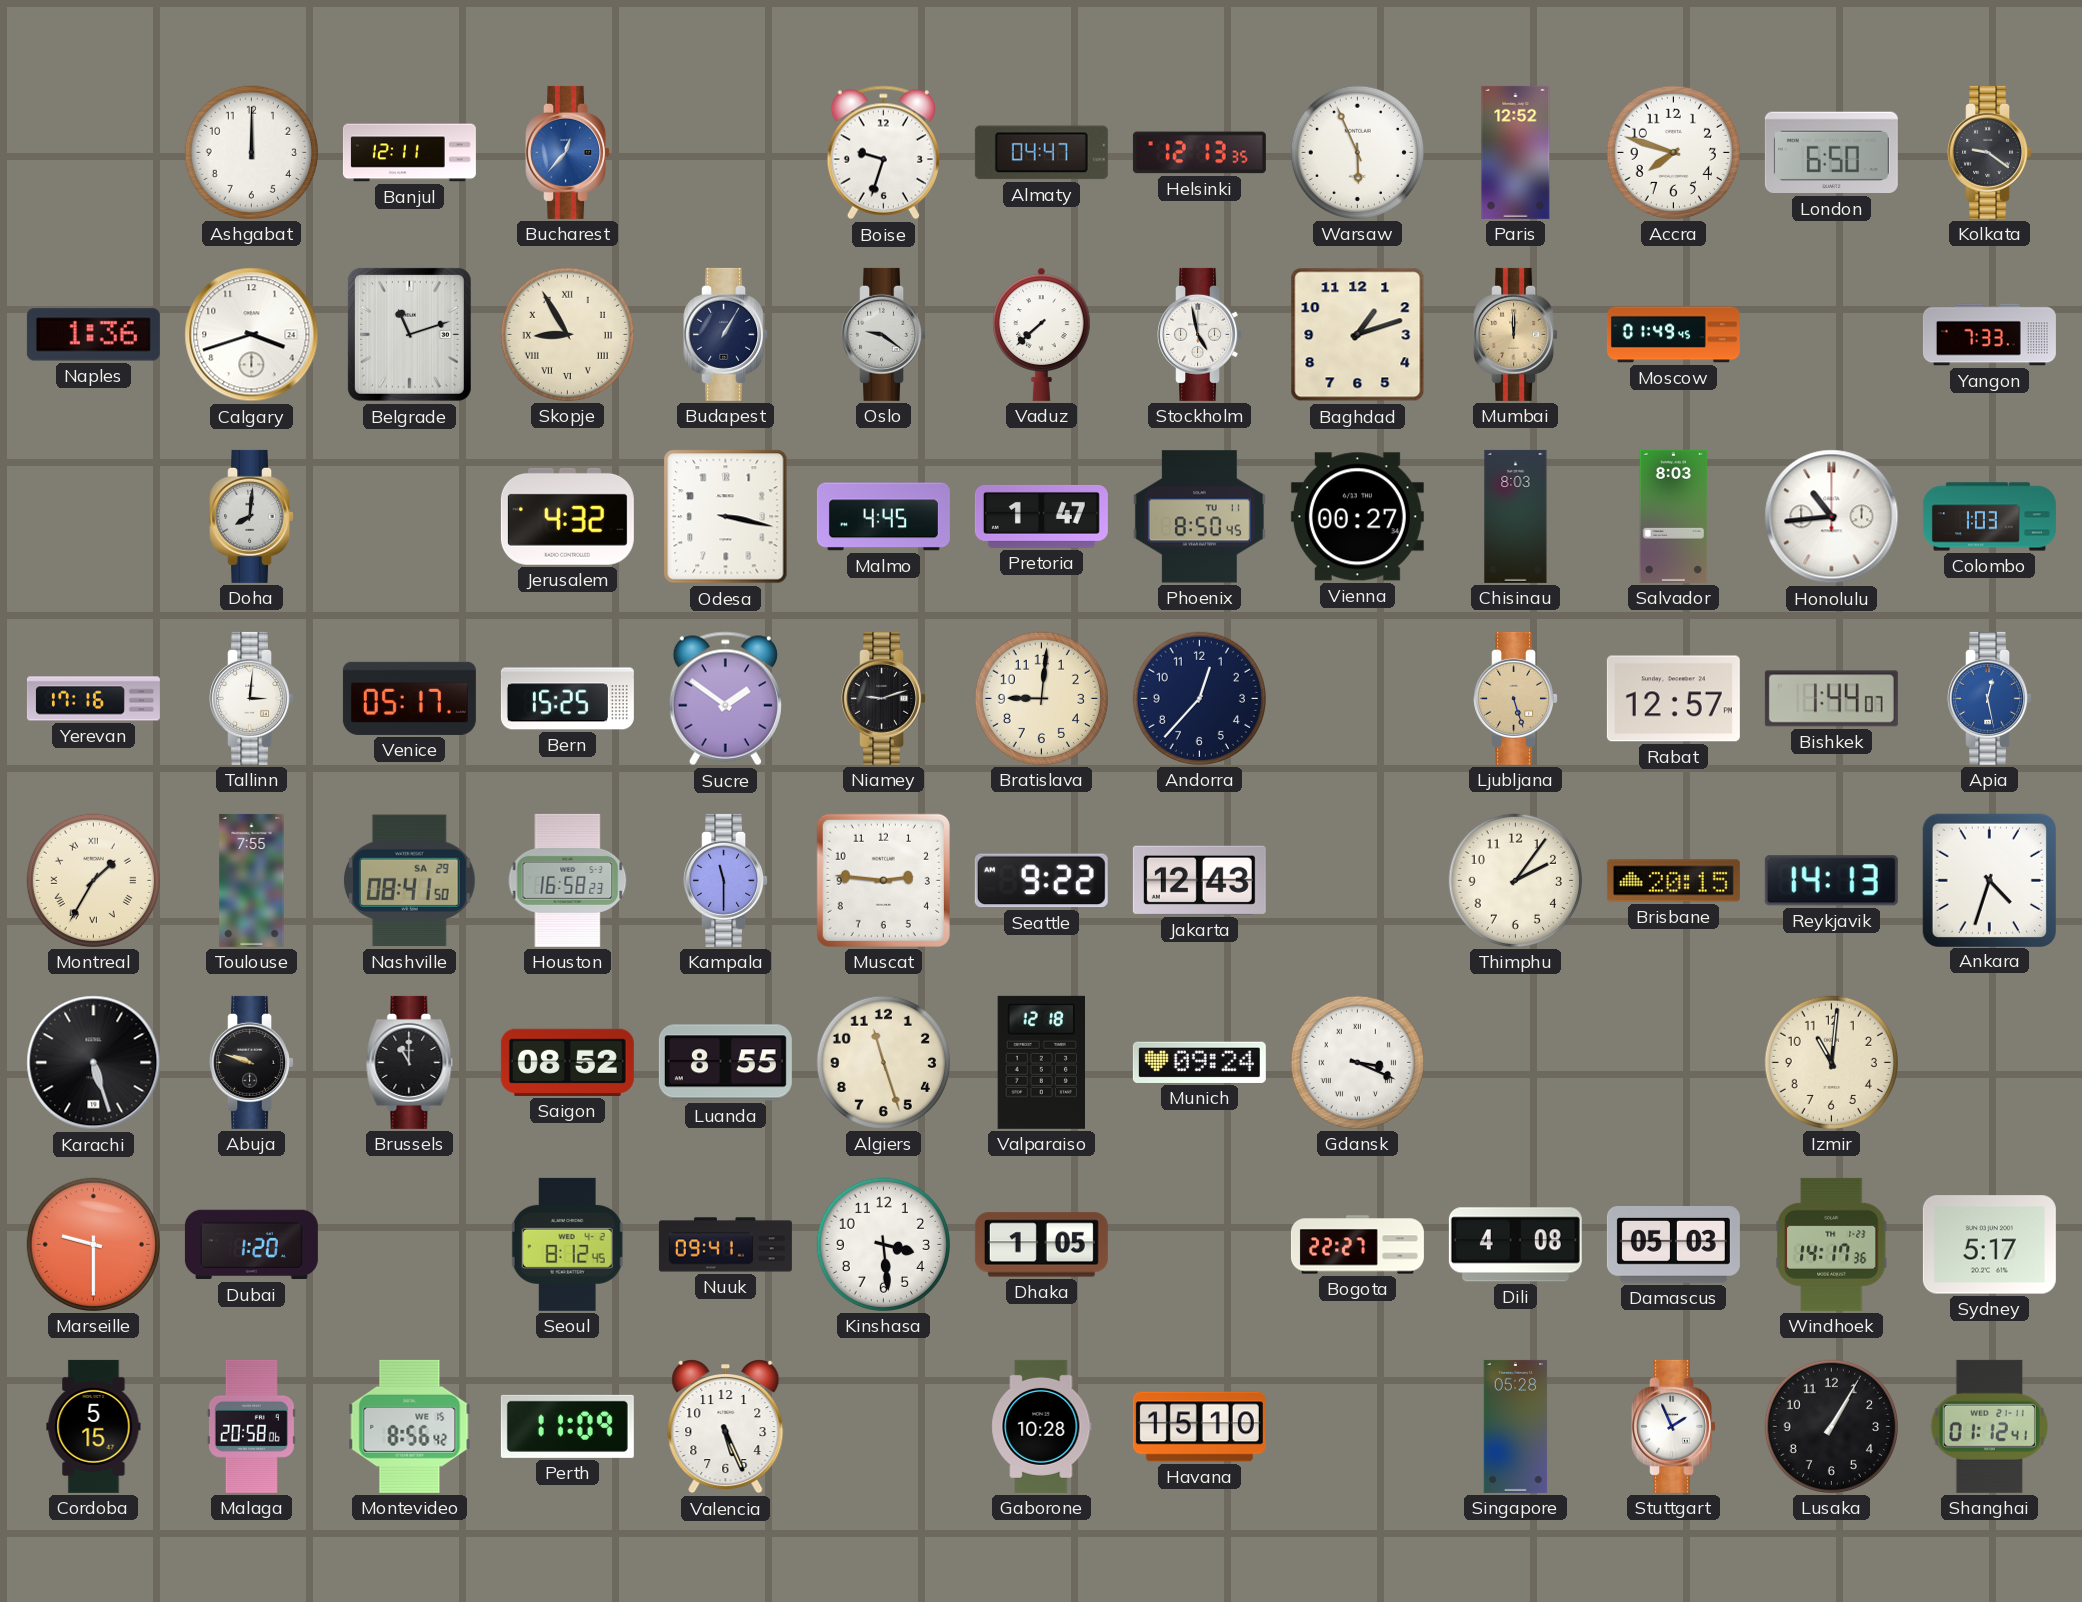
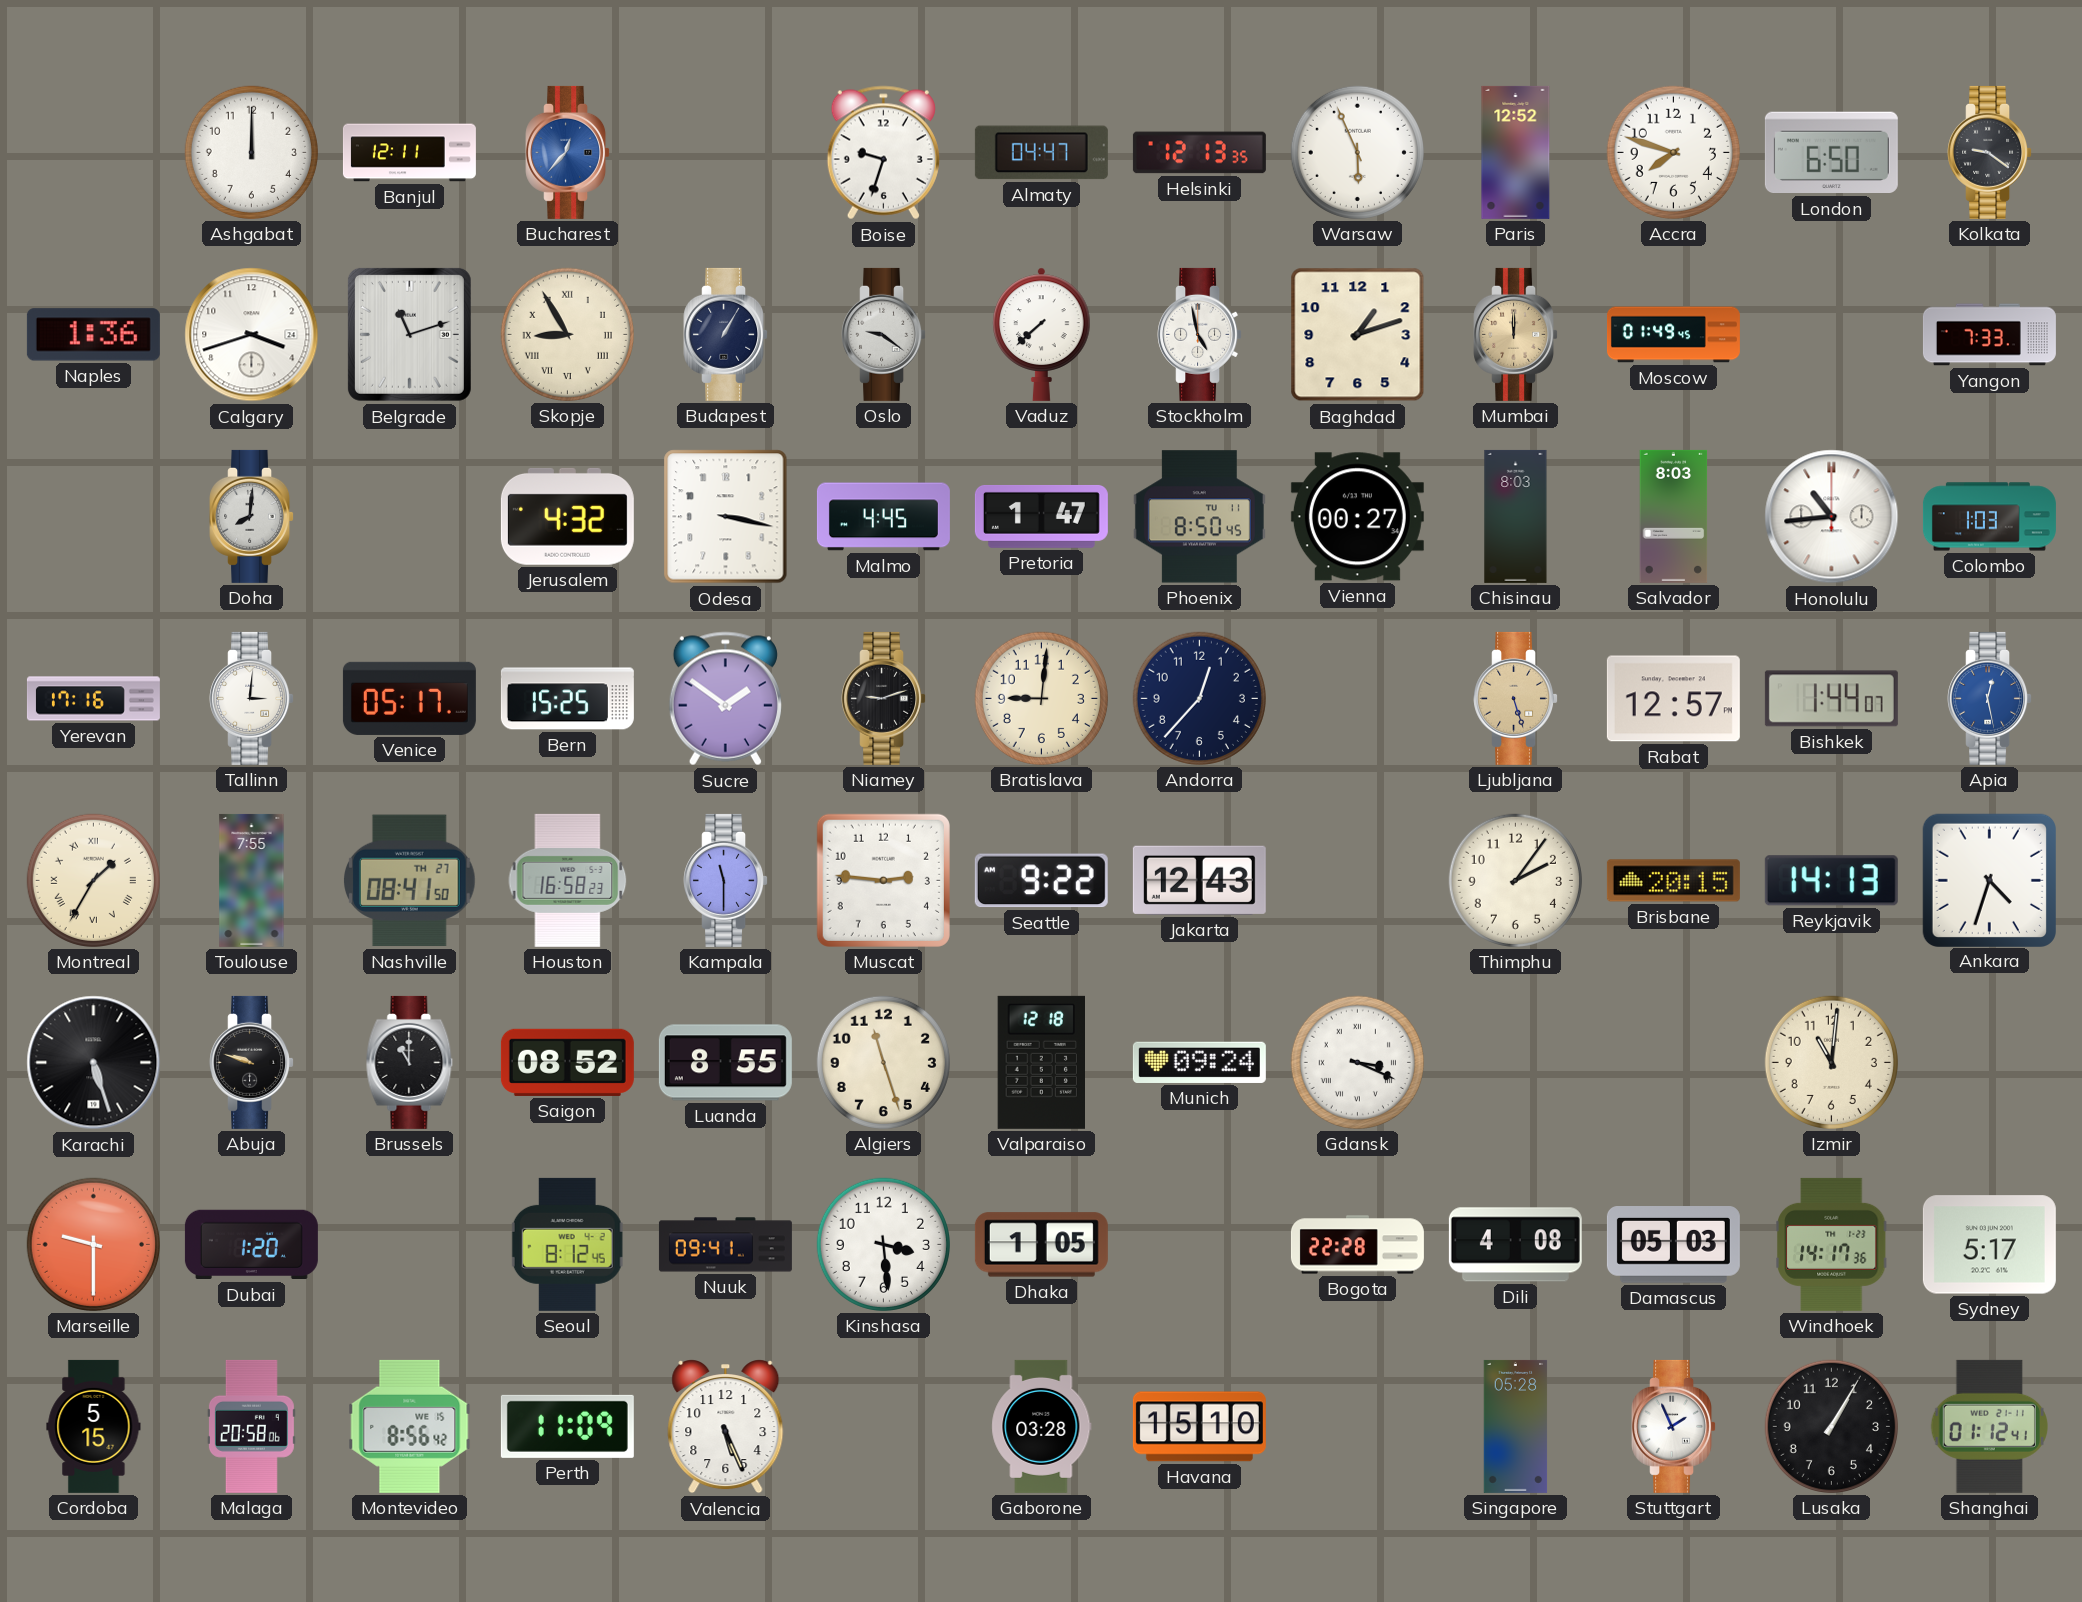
Nashville date: SA 29 -> TH 27
Bogota: 22:27 -> 22:28
Gaborone: 10:28 -> 03:28
